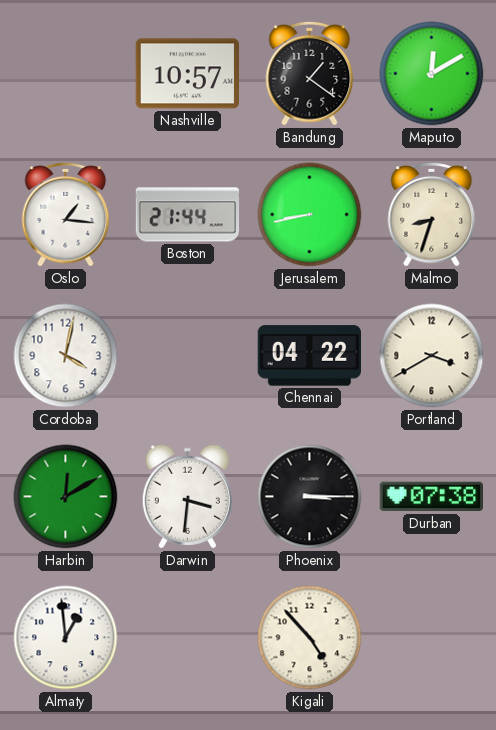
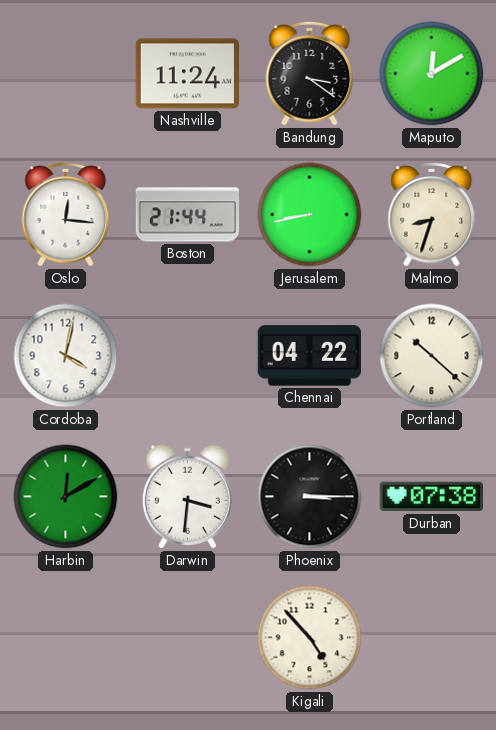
Nashville: 10:57 -> 11:24
Bandung: 1:21 -> 3:21
Oslo: 1:16 -> 12:16
Portland: 3:40 -> 10:22
Almaty: 12:59 -> none
